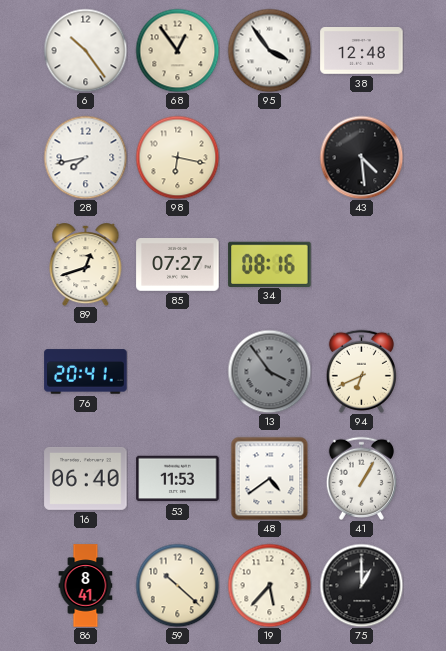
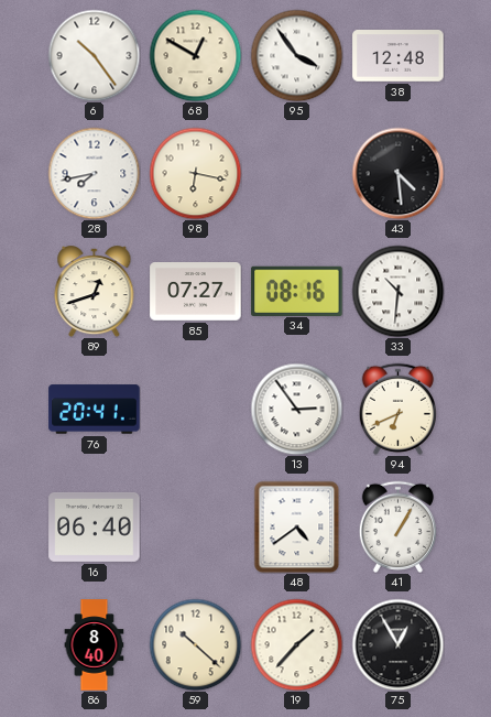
68: 12:54 -> 12:50
33: none -> 10:31
13: 3:54 -> 2:54
13 dial: grey -> white
53: 11:53 -> none
86: 8:41 -> 8:40
19: 5:37 -> 1:37
75: 1:00 -> 12:55
